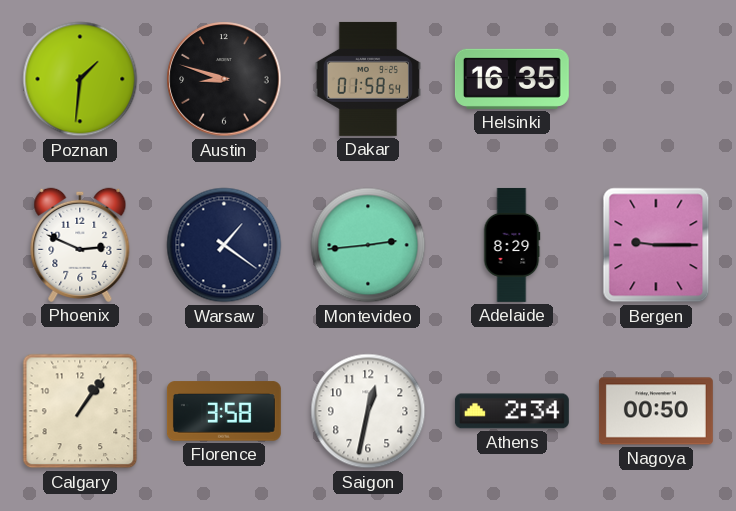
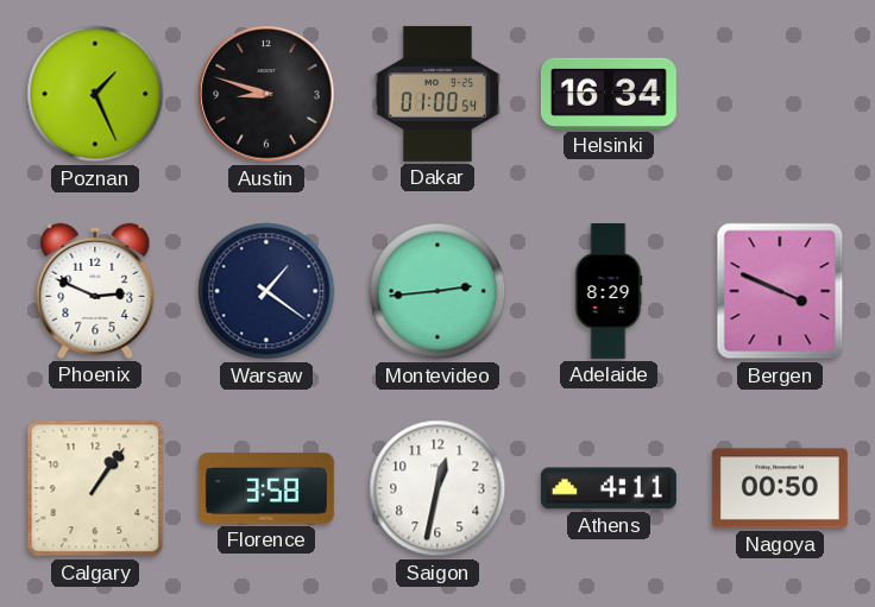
Poznan: 1:31 -> 1:26
Dakar: 01:58 -> 01:00
Helsinki: 16:35 -> 16:34
Bergen: 9:15 -> 3:49
Athens: 2:34 -> 4:11
